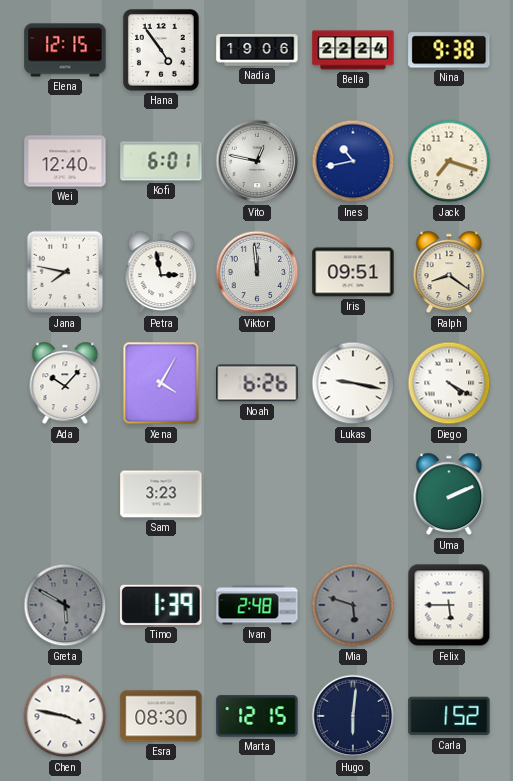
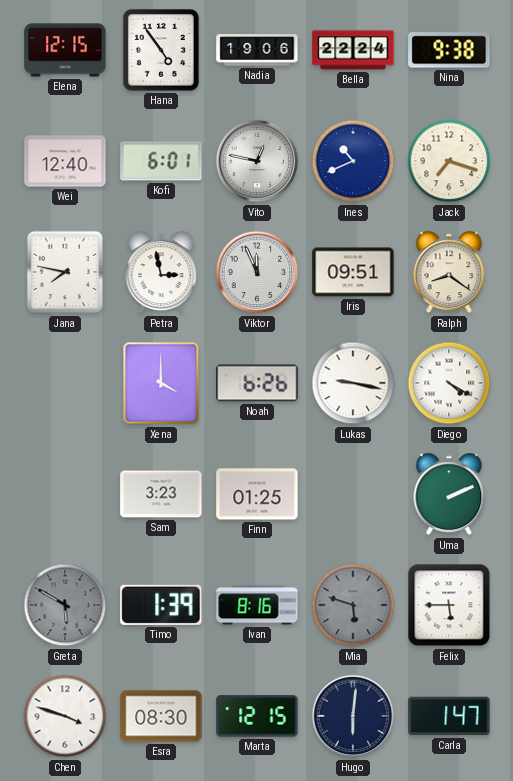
Ines: 10:43 -> 10:41
Viktor: 11:59 -> 11:56
Ada: 10:07 -> none
Xena: 4:05 -> 4:00
Finn: none -> 01:25
Ivan: 2:48 -> 8:16
Chen: 3:47 -> 3:48
Carla: 1:52 -> 1:47
